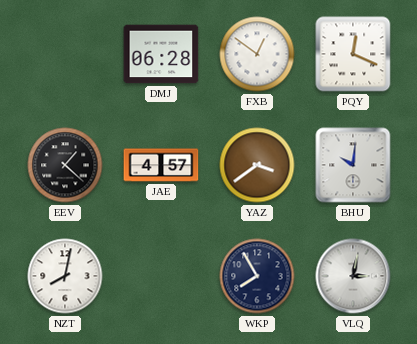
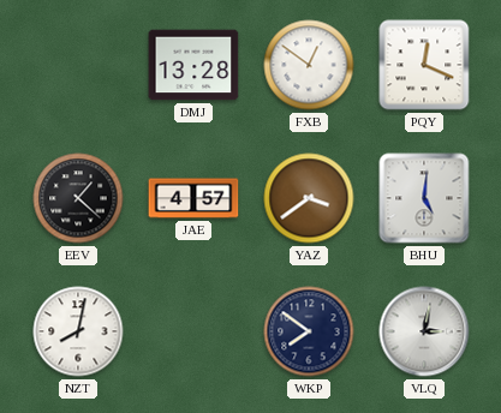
DMJ: 06:28 -> 13:28
BHU: 10:01 -> 5:01
WKP: 7:55 -> 7:51
